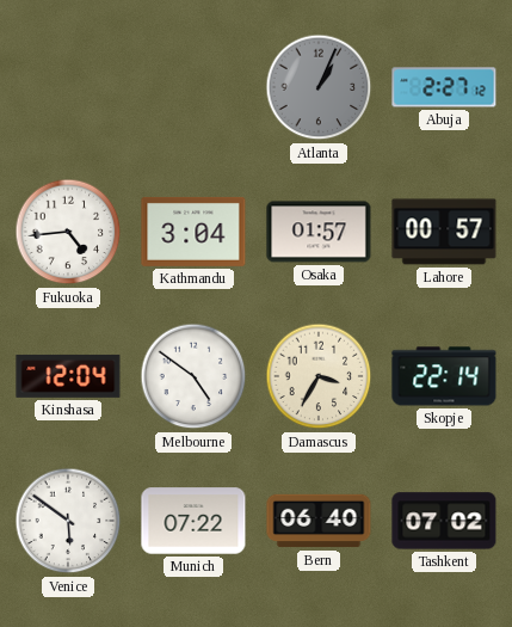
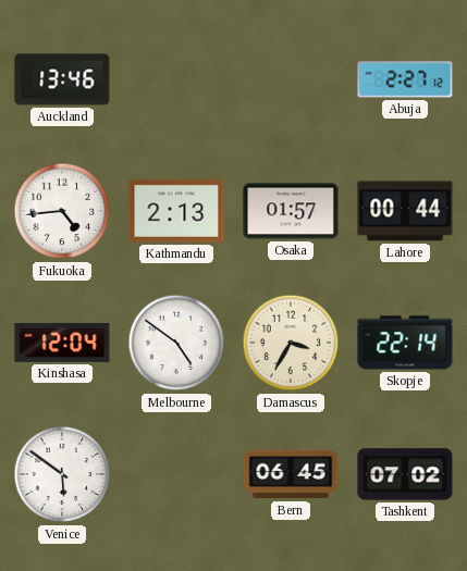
Auckland: none -> 13:46
Atlanta: 1:04 -> none
Kathmandu: 3:04 -> 2:13
Lahore: 00:57 -> 00:44
Munich: 07:22 -> none
Bern: 06:40 -> 06:45
